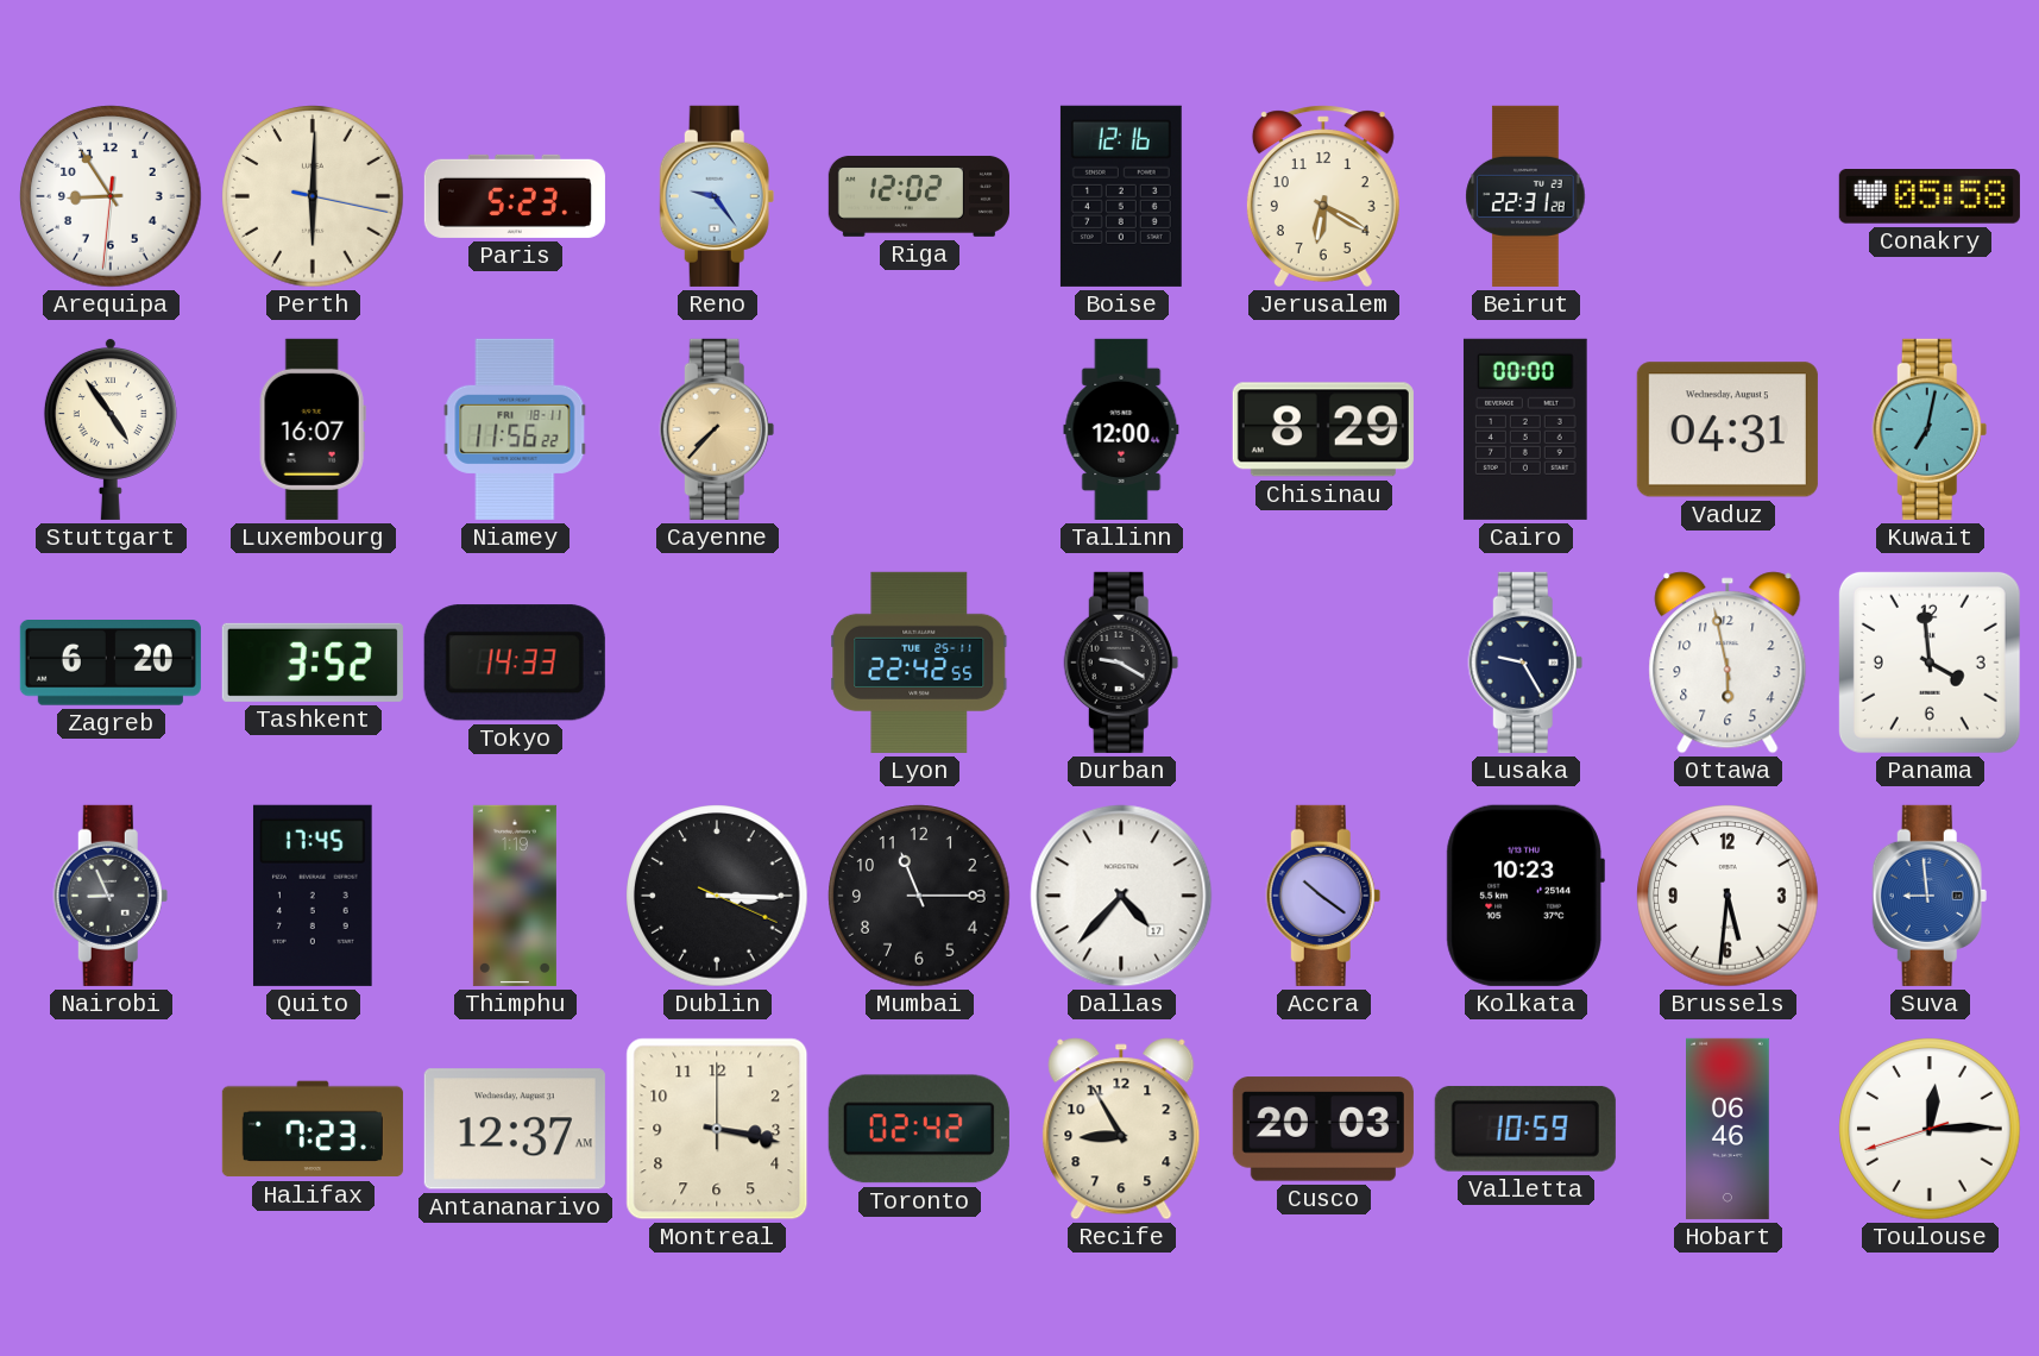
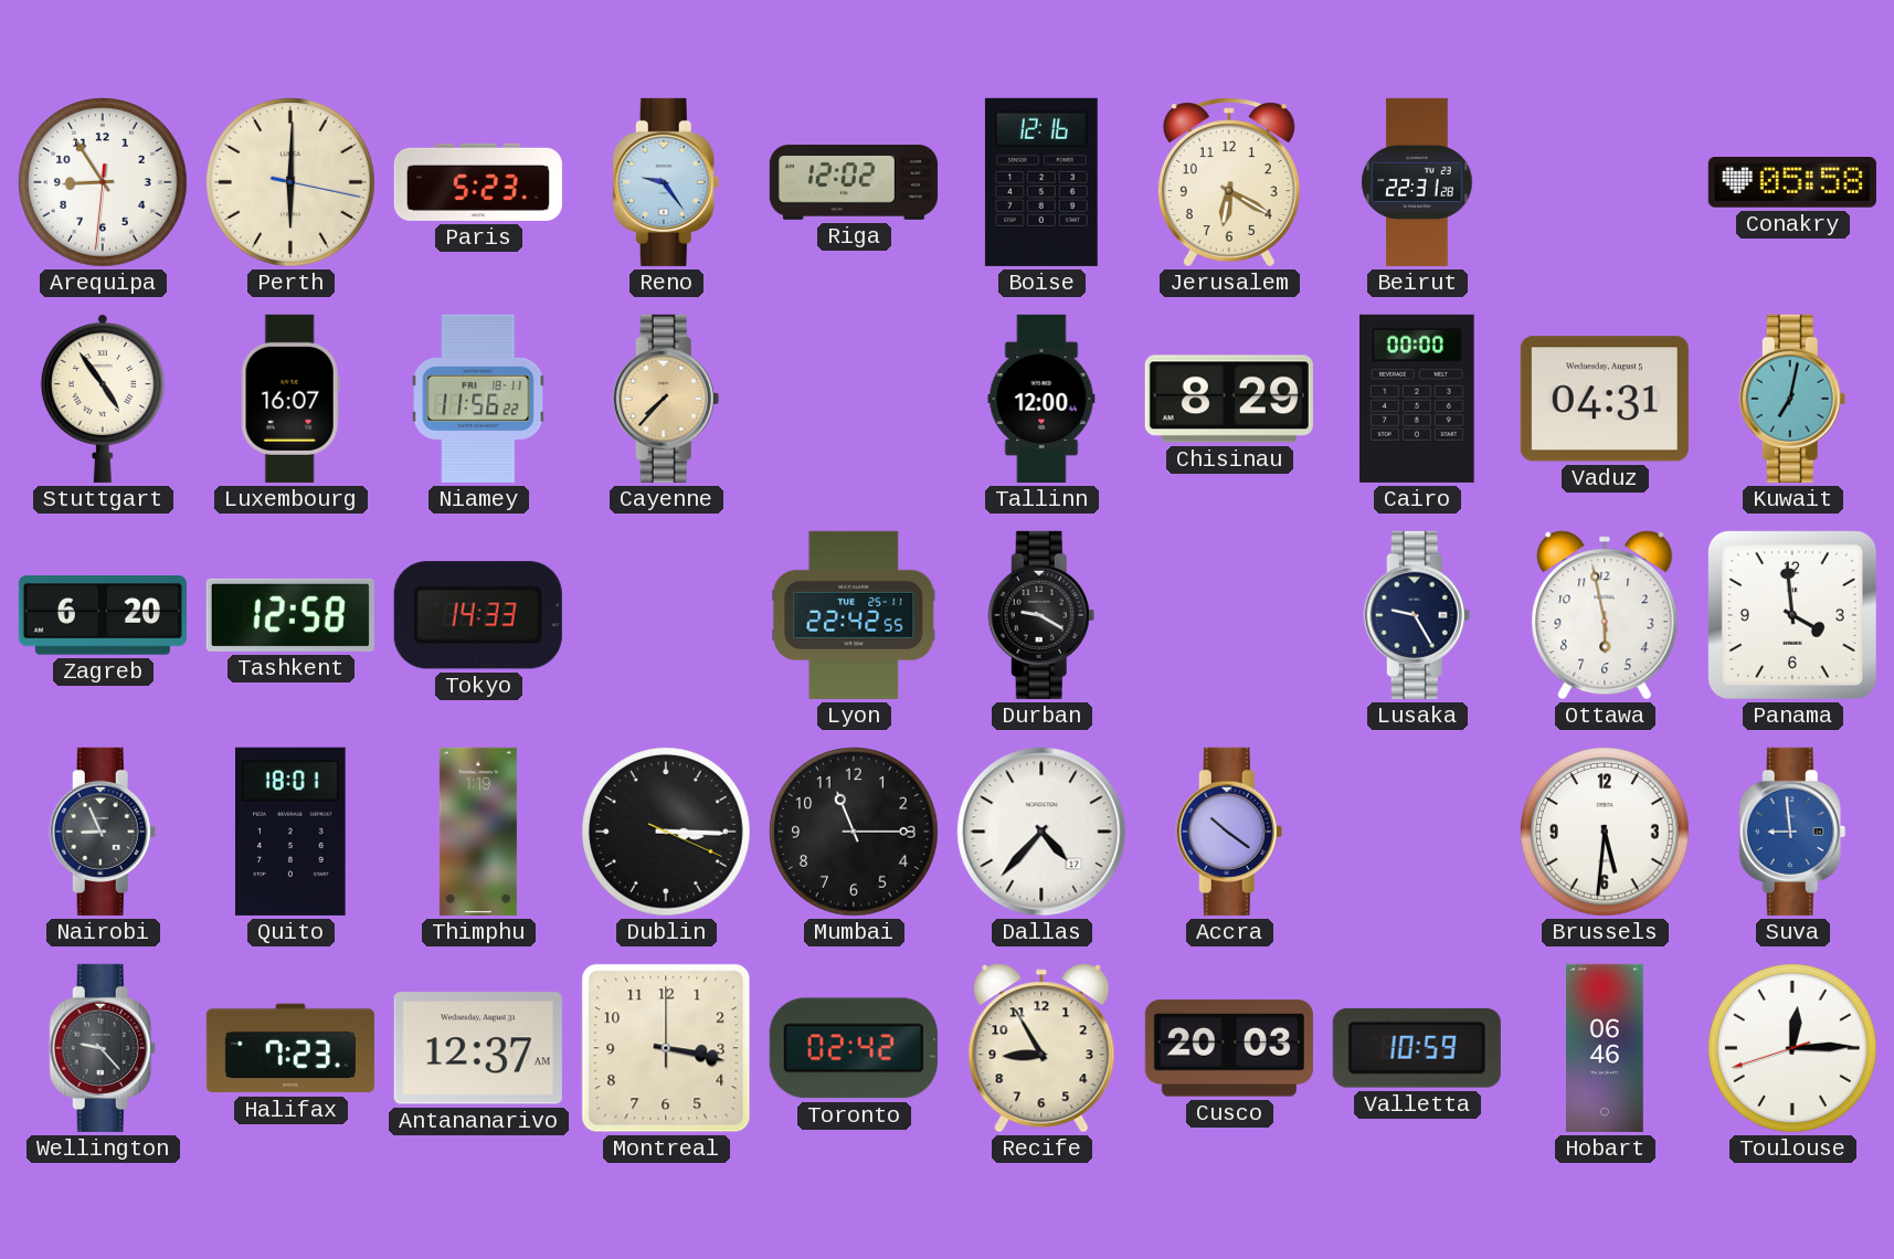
Tashkent: 3:52 -> 12:58
Quito: 17:45 -> 18:01
Kolkata: 10:23 -> none
Wellington: none -> 9:23
